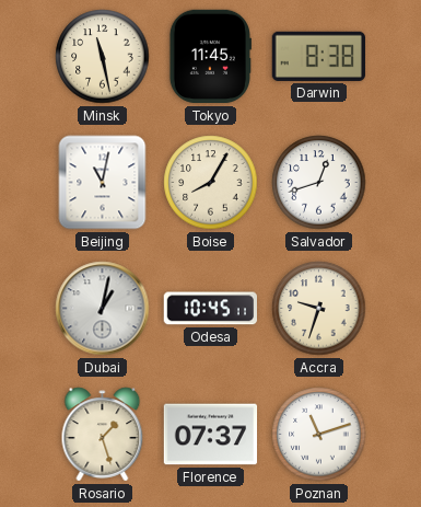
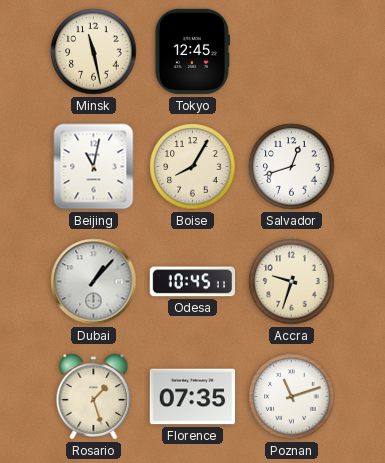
Tokyo: 11:45 -> 12:45
Darwin: 8:38 -> none
Dubai: 1:02 -> 1:07
Florence: 07:37 -> 07:35
